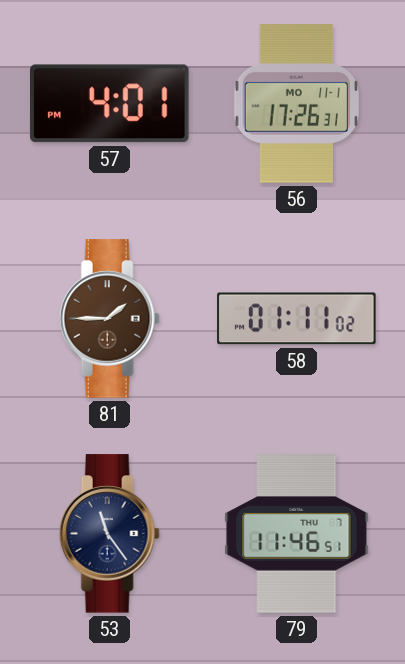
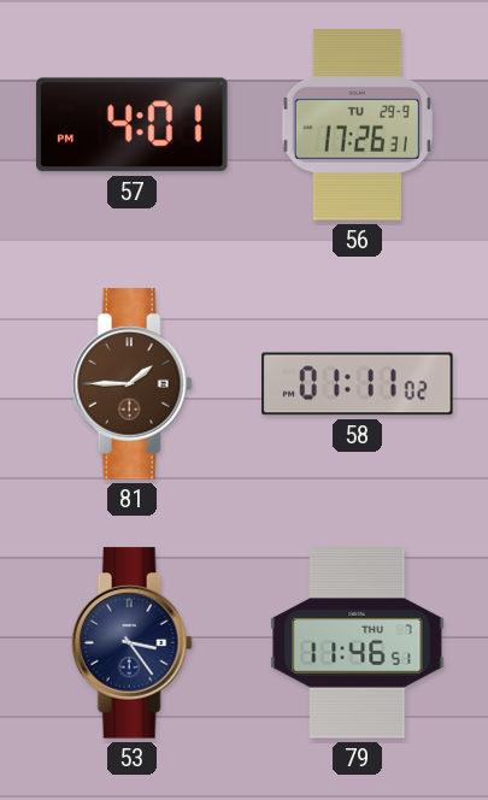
56 date: MO 11-1 -> TU 29-9
53: 11:24 -> 3:24
